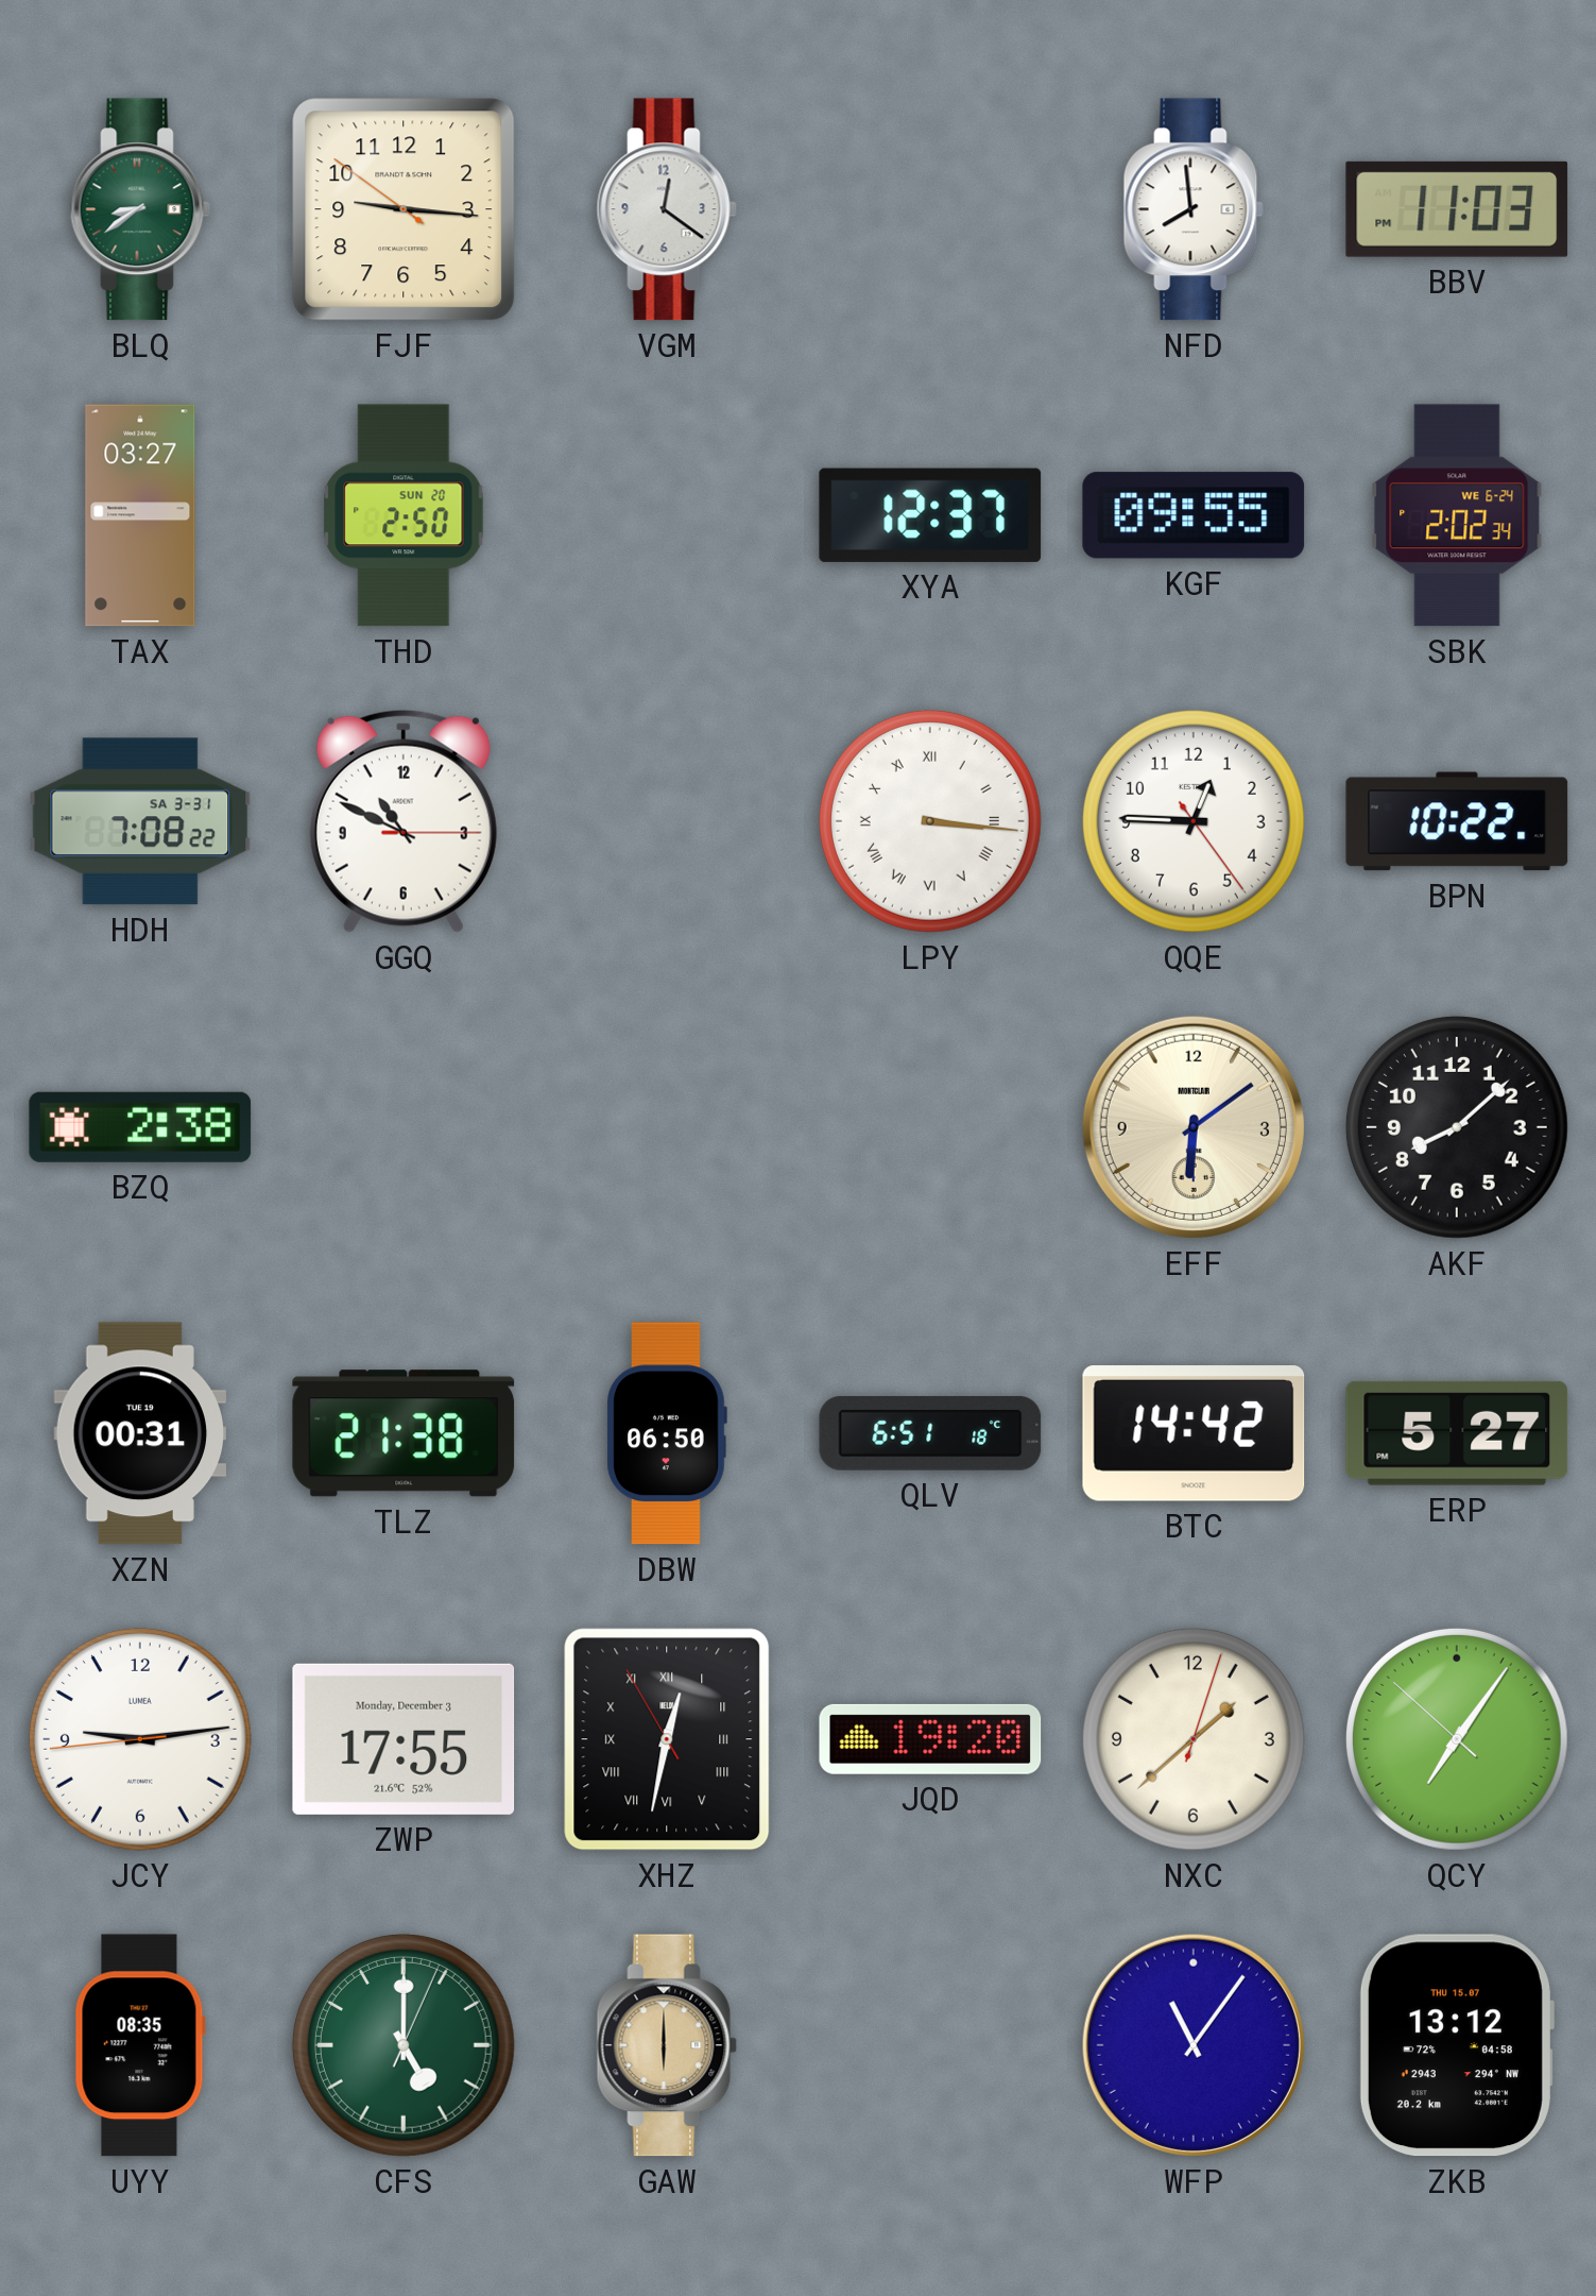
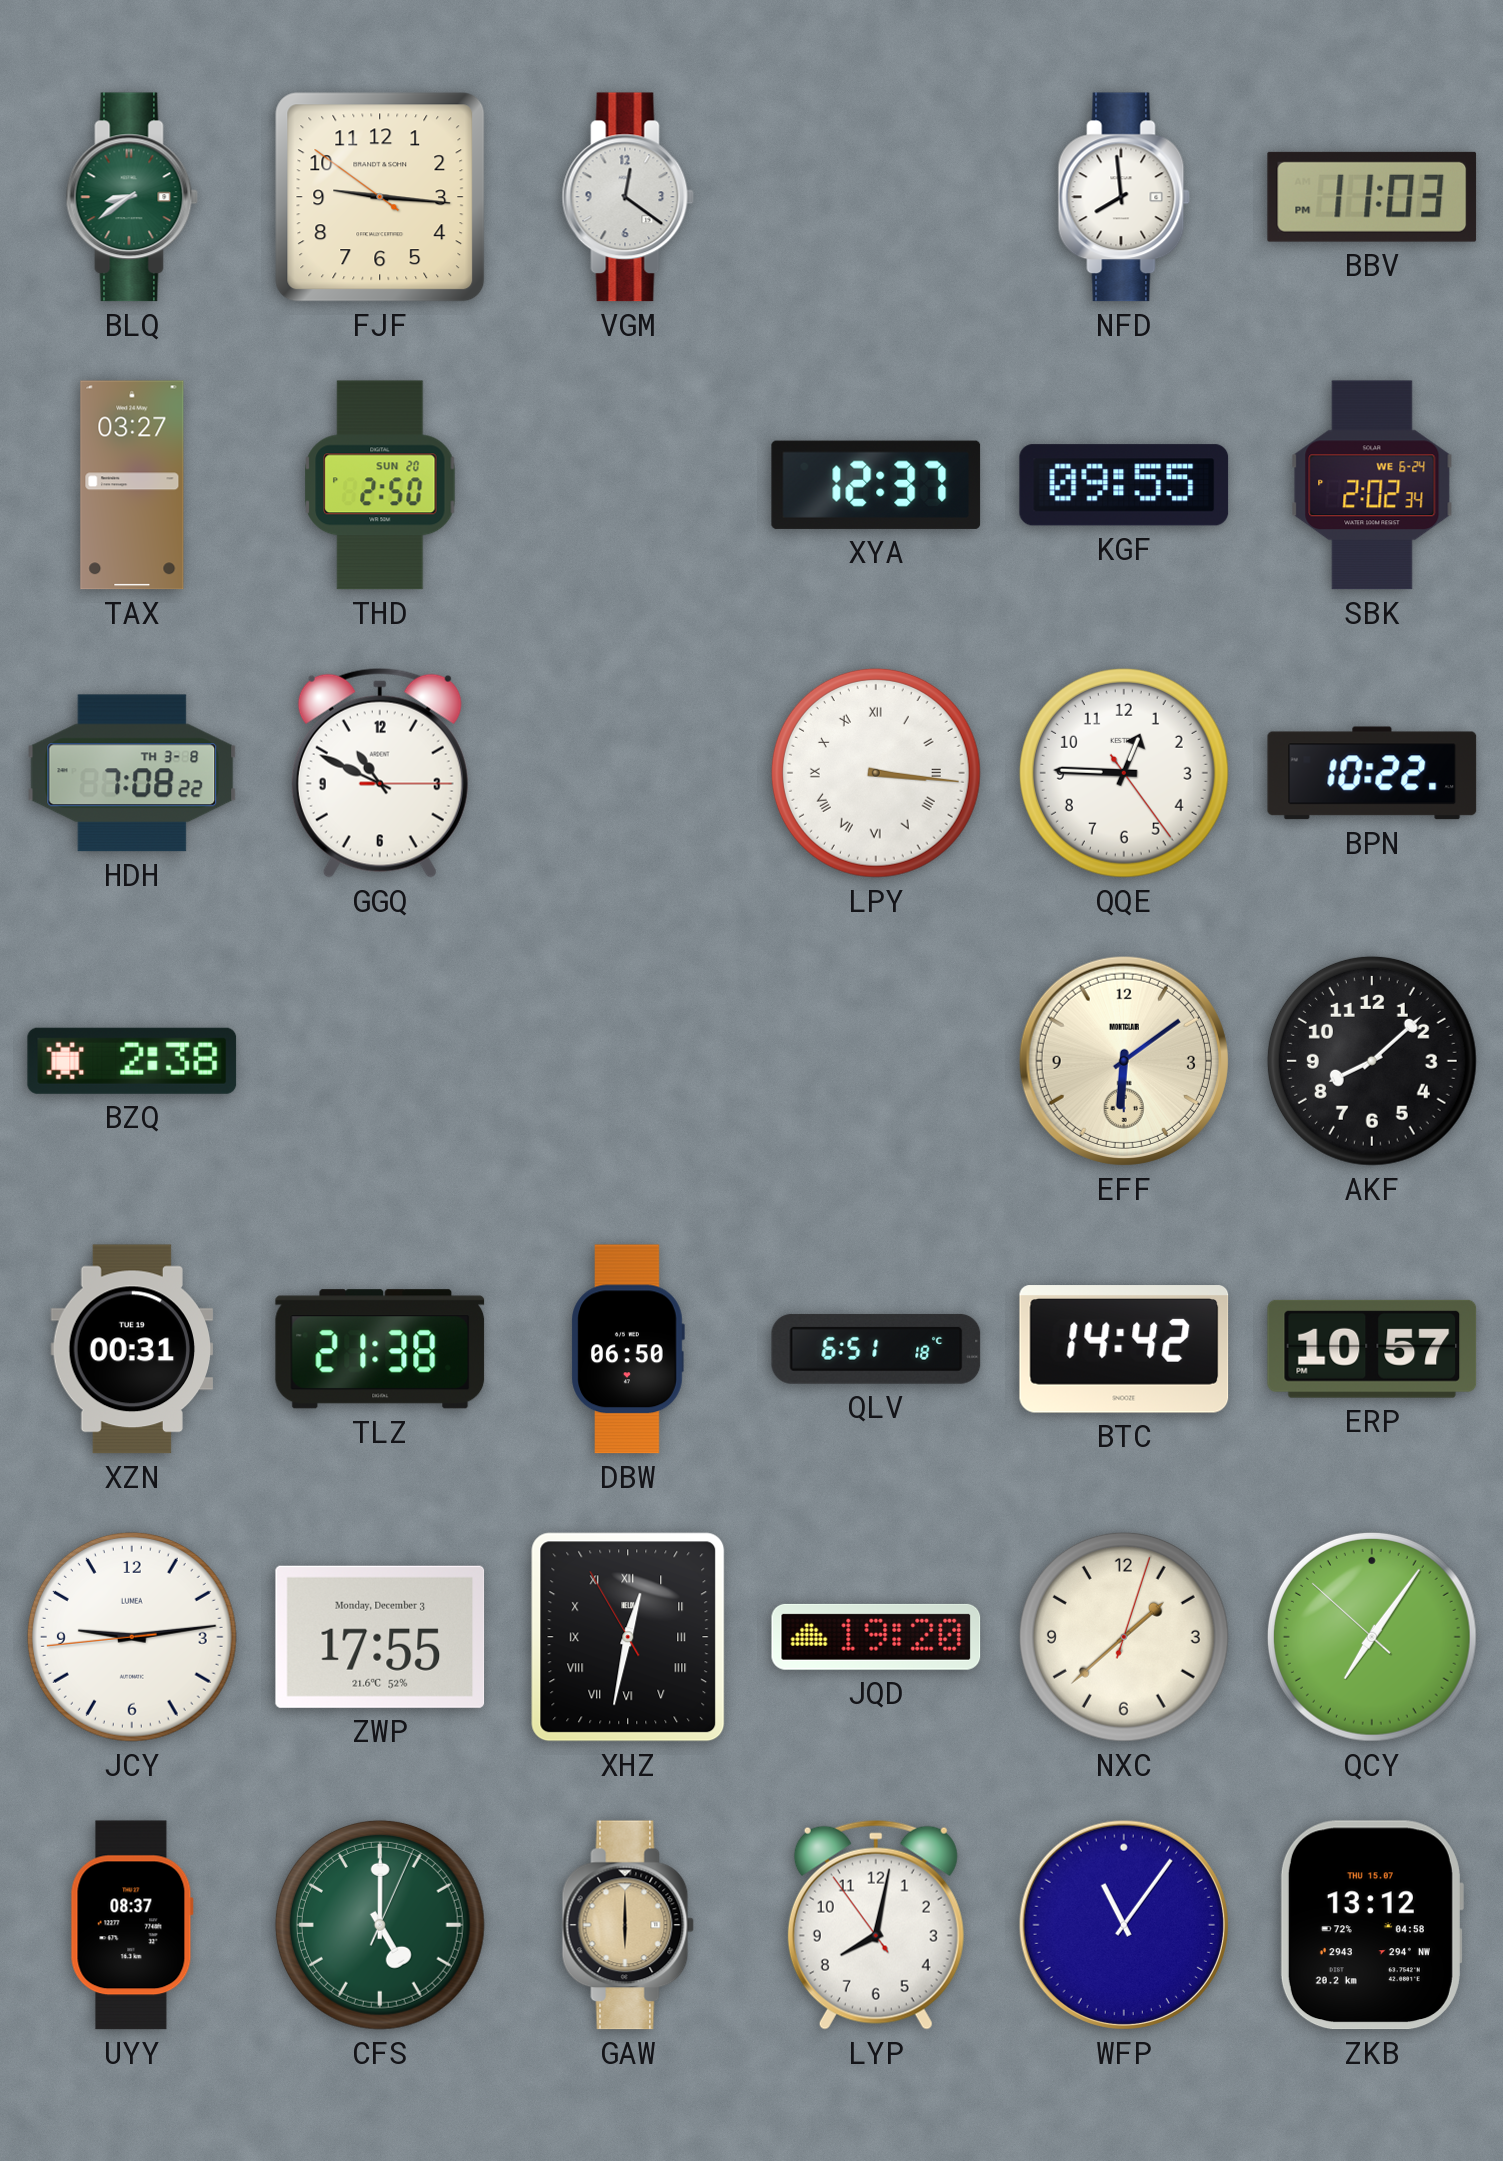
HDH date: SA 3-31 -> TH 3-8
ERP: 5:27 -> 10:57
UYY: 08:35 -> 08:37
LYP: none -> 8:01
